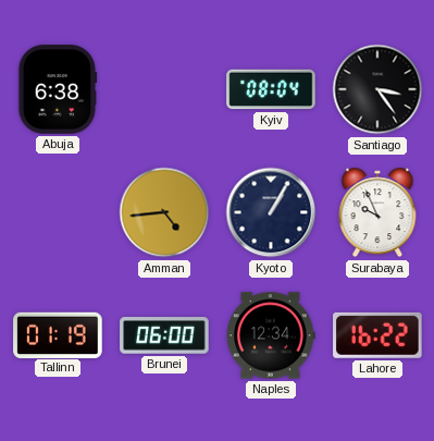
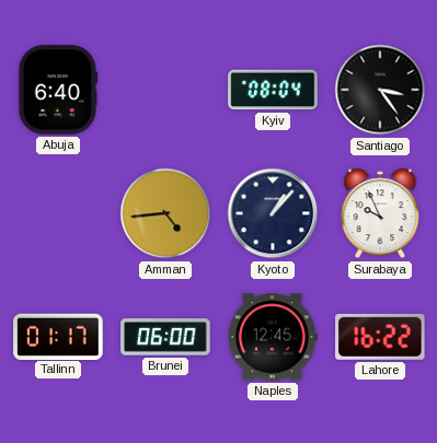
Abuja: 6:38 -> 6:40
Kyoto: 1:05 -> 1:07
Tallinn: 01:19 -> 01:17
Naples: 12:34 -> 12:45
